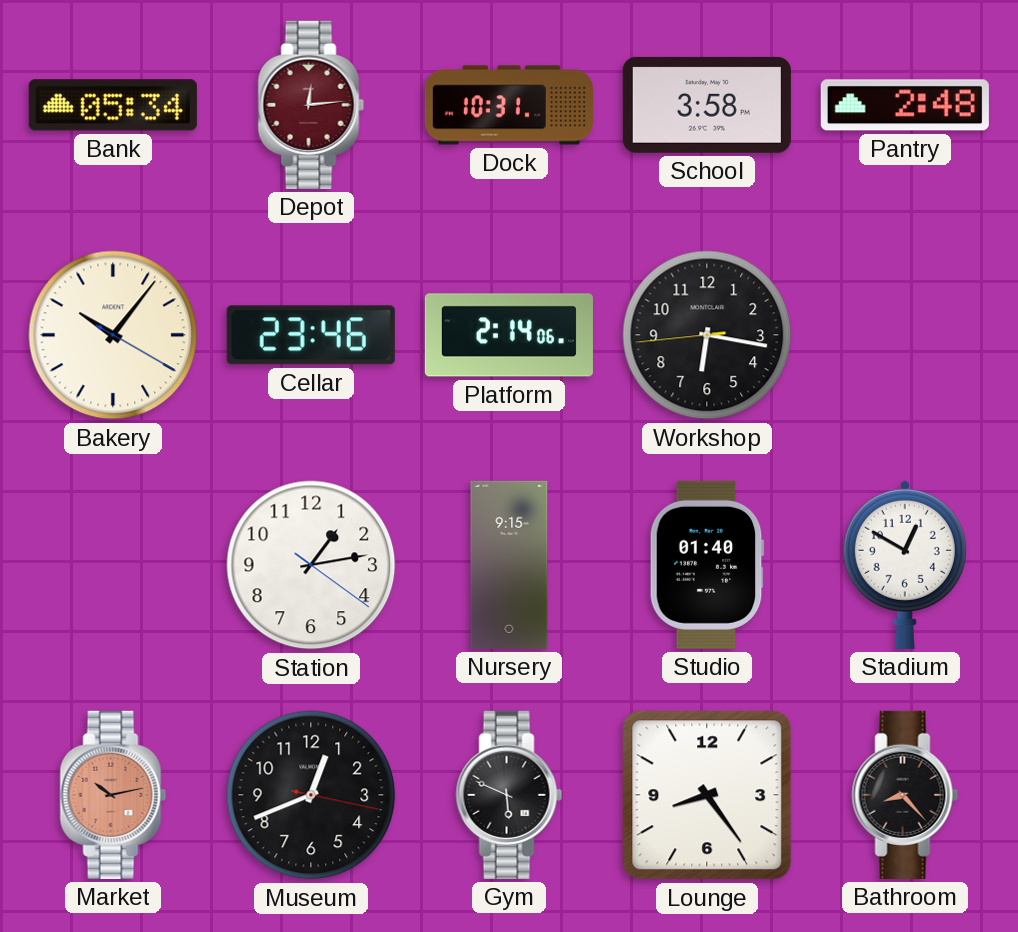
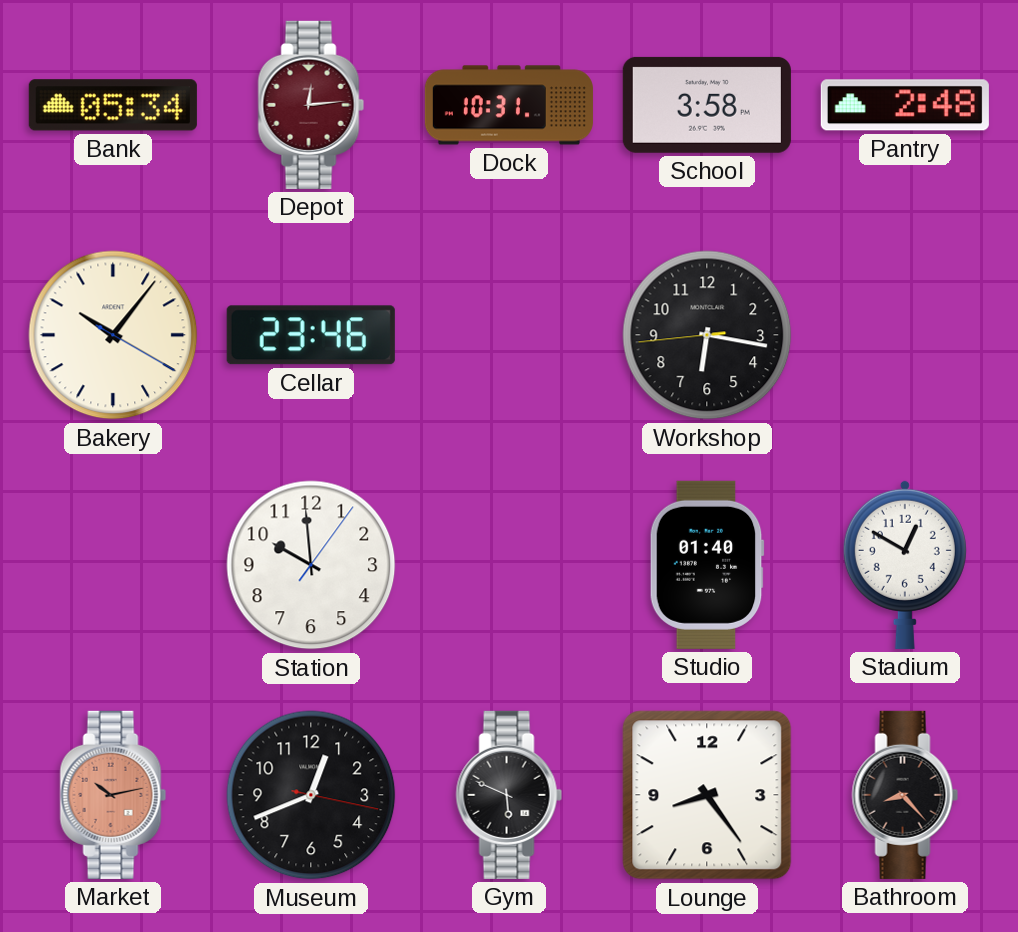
Platform: 2:14 -> none
Station: 1:13 -> 9:59
Nursery: 9:15 -> none
